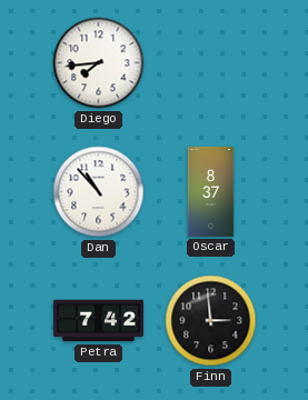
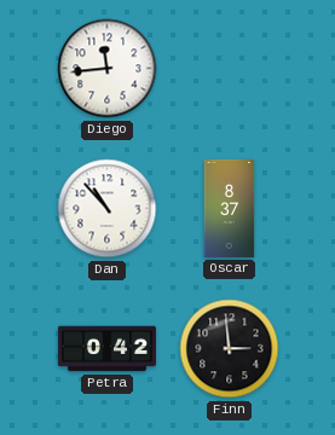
Diego: 7:44 -> 11:44
Petra: 7:42 -> 0:42
